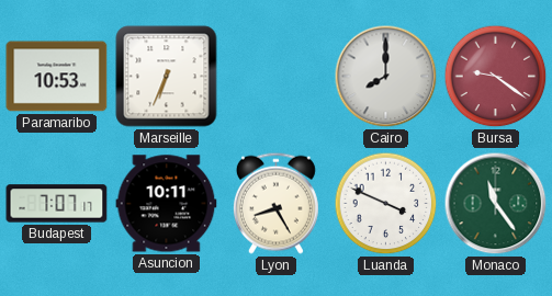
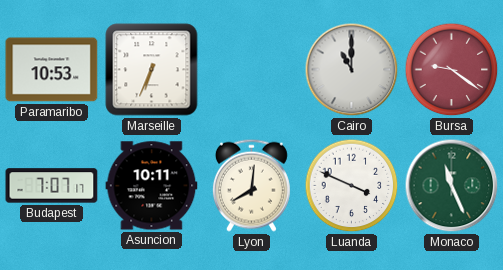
Cairo: 8:00 -> 11:00
Lyon: 8:25 -> 8:01
Monaco: 11:24 -> 11:26
